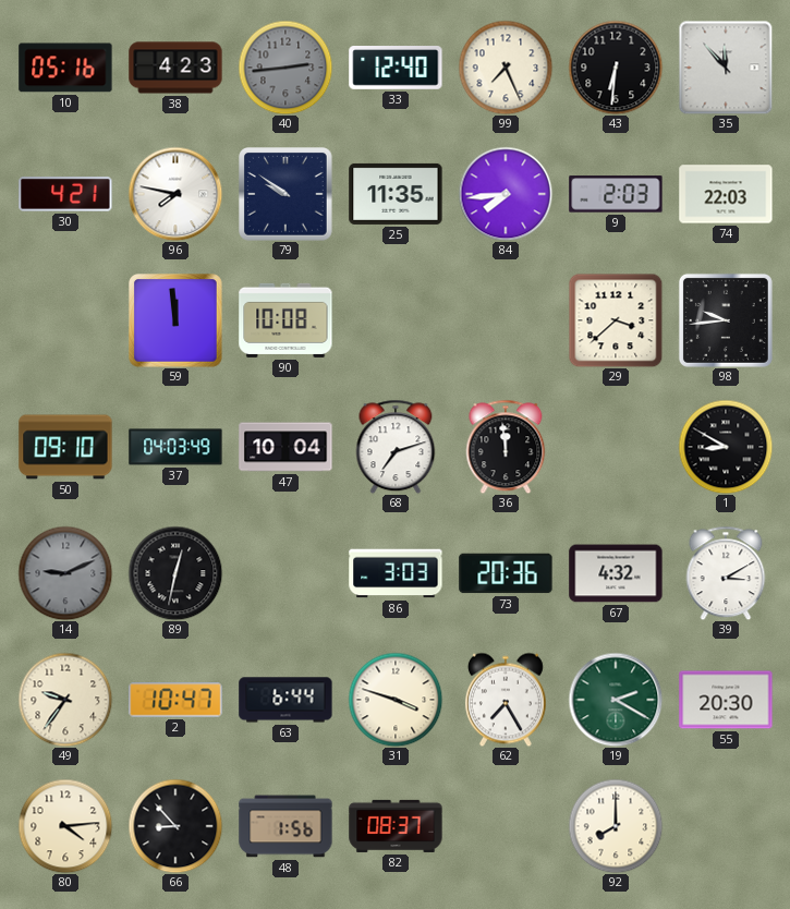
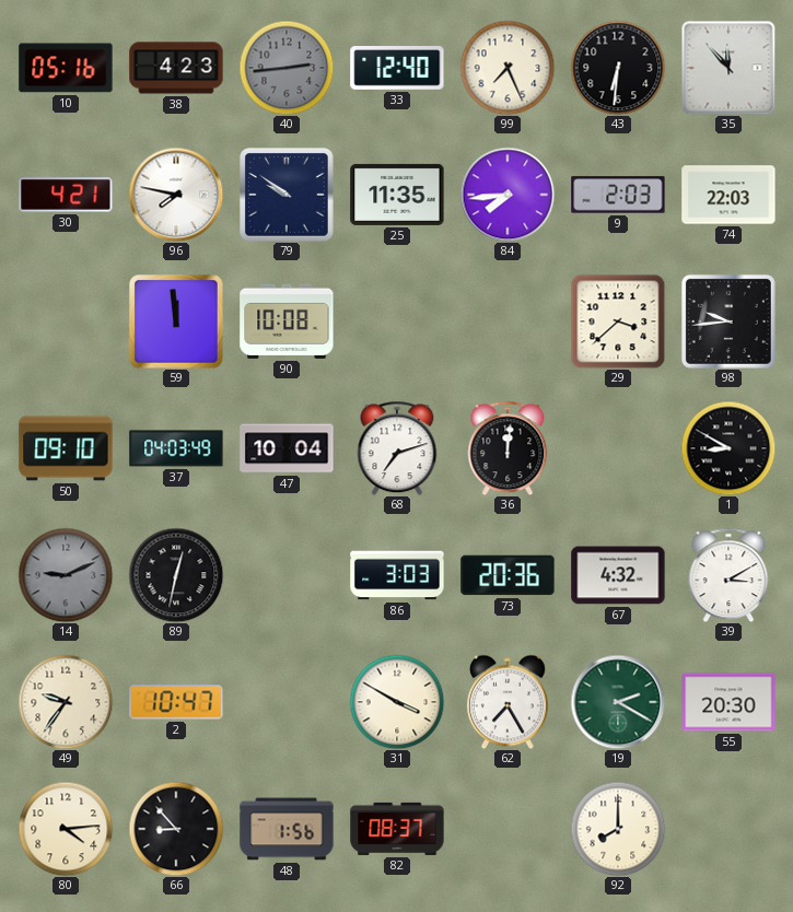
36: 11:59 -> 12:01
63: 6:44 -> none
31: 3:48 -> 3:50
